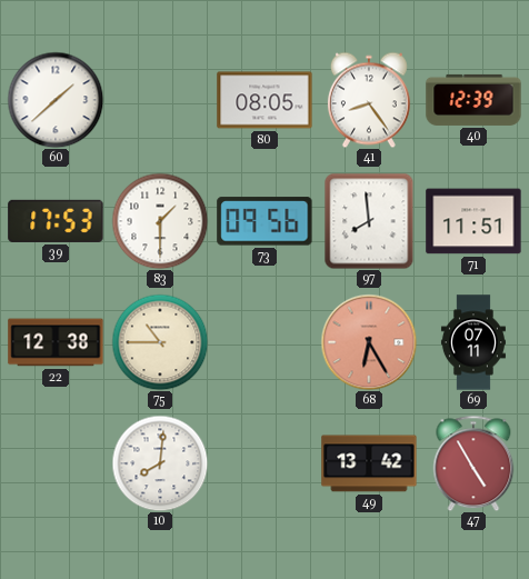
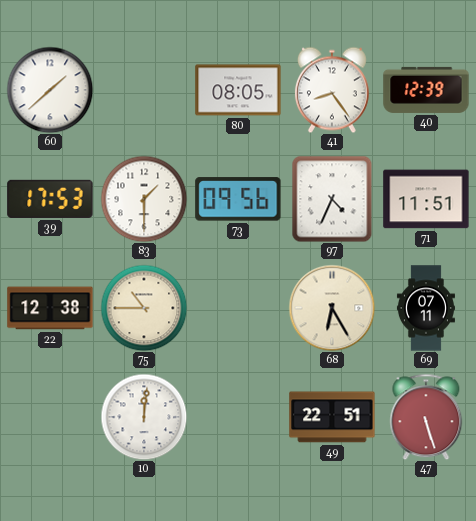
97: 7:59 -> 4:34
68 dial: salmon -> cream
10: 8:01 -> 12:01
49: 13:42 -> 22:51
47: 4:55 -> 5:27
